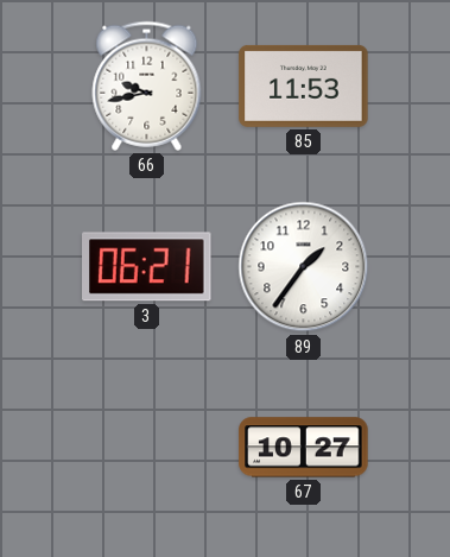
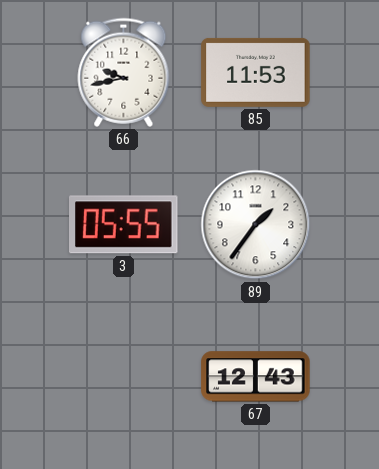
3: 06:21 -> 05:55
67: 10:27 -> 12:43
